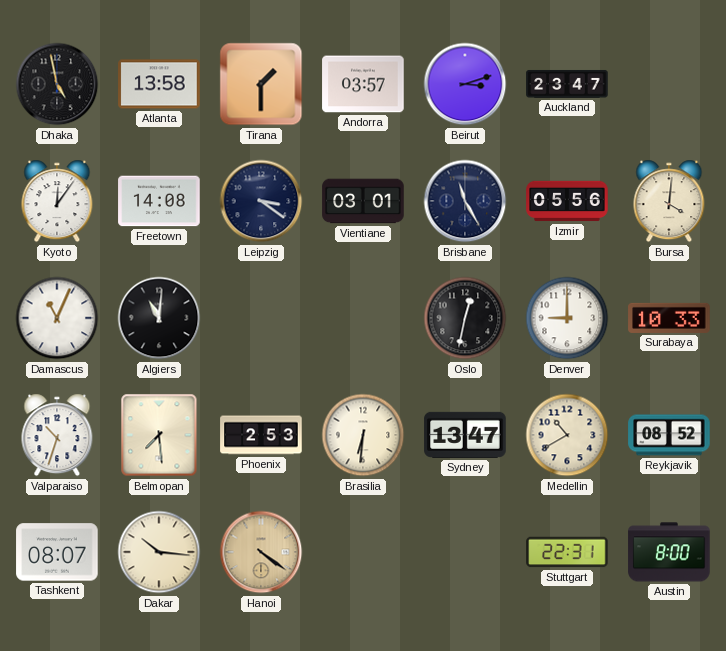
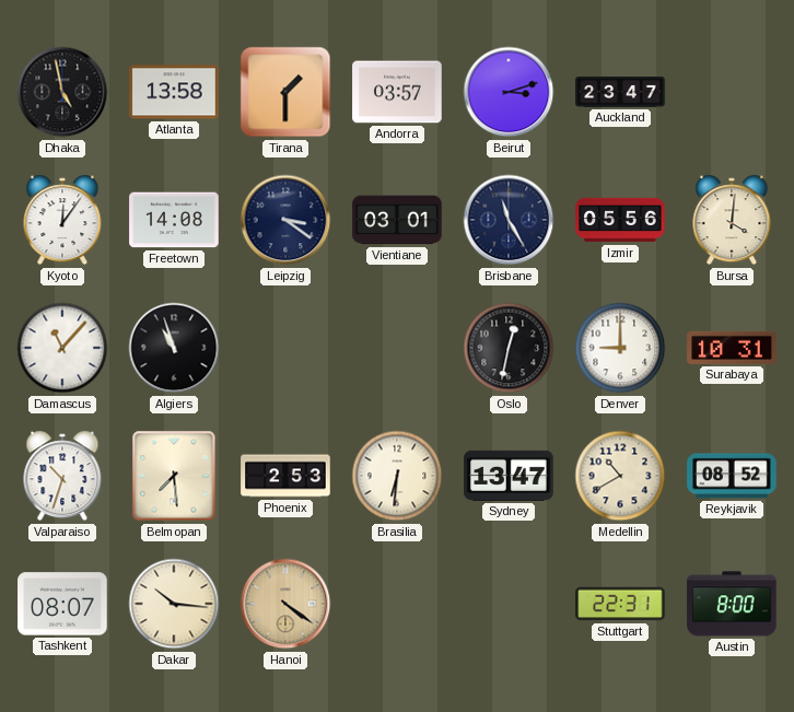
Damascus: 11:04 -> 11:07
Algiers: 11:01 -> 10:57
Surabaya: 10:33 -> 10:31
